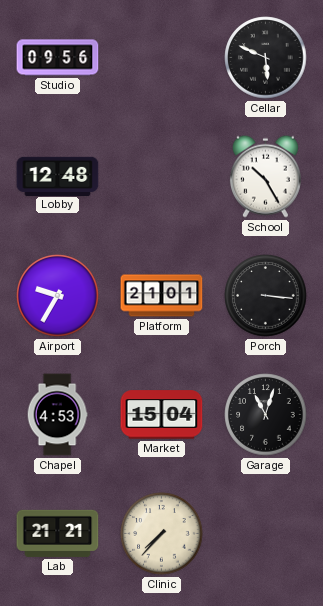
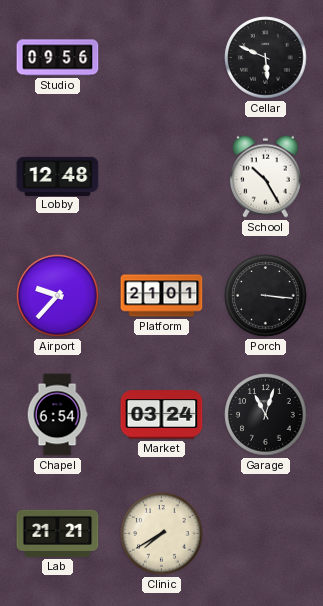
Airport: 9:35 -> 9:37
Chapel: 4:53 -> 6:54
Market: 15:04 -> 03:24
Clinic: 7:37 -> 7:40
